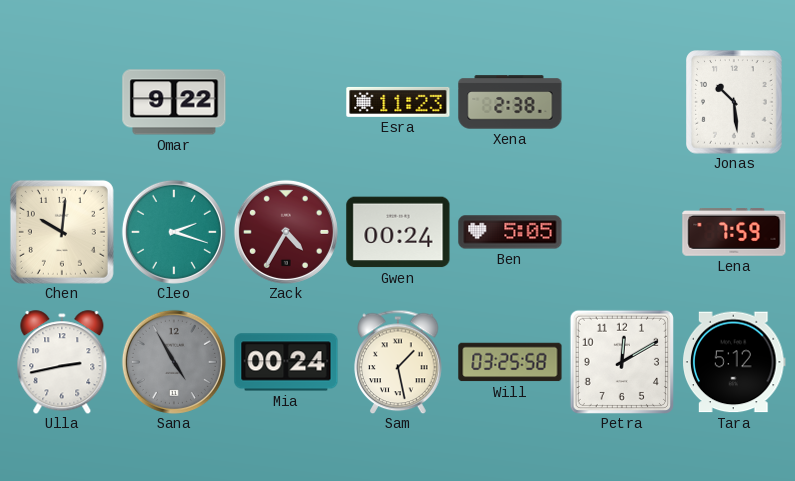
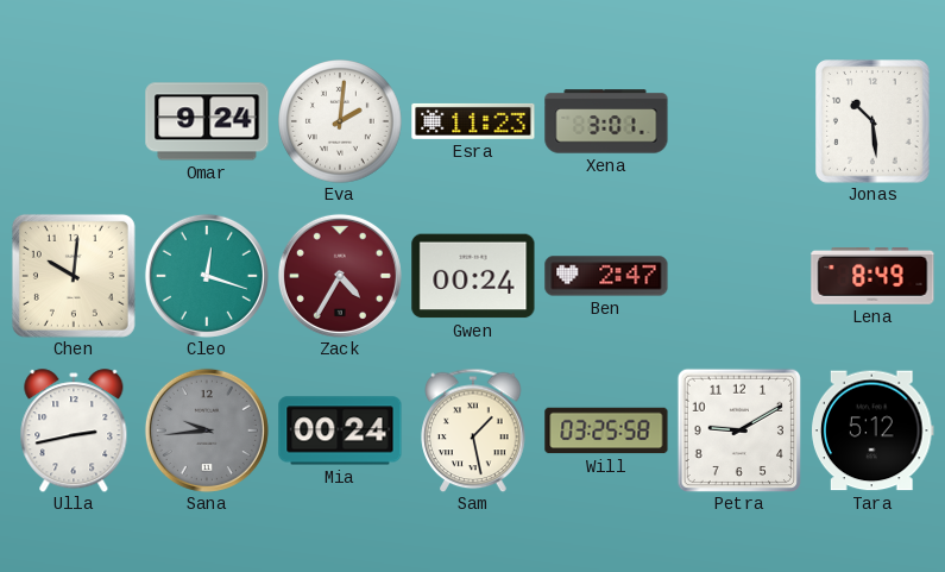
Omar: 9:22 -> 9:24
Eva: none -> 2:01
Xena: 2:38 -> 3:01
Cleo: 2:18 -> 12:18
Ben: 5:05 -> 2:47
Lena: 7:59 -> 8:49
Sana: 4:55 -> 9:44
Petra: 12:10 -> 9:10
